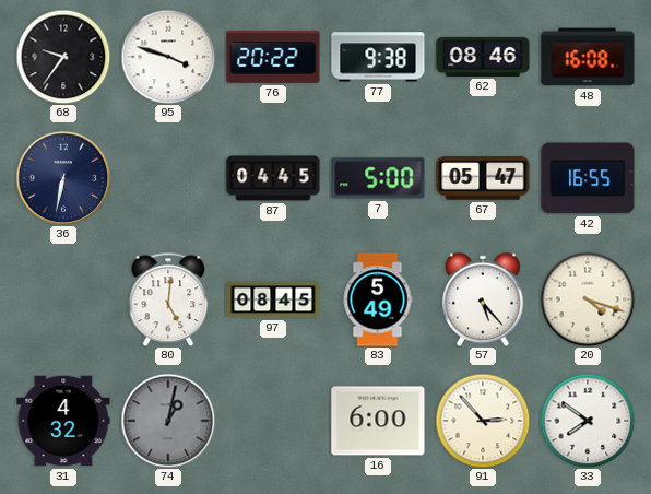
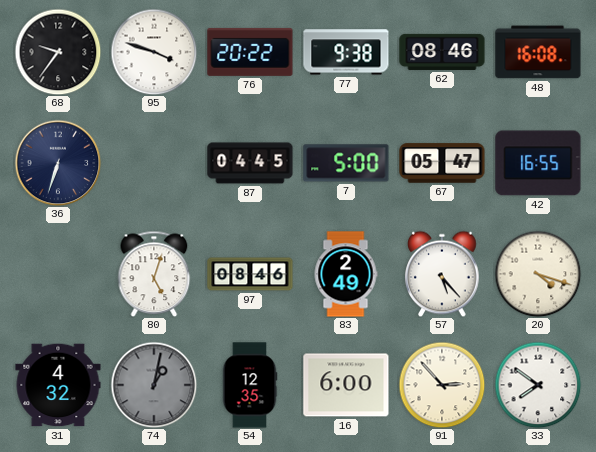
36: 6:32 -> 6:33
80: 5:01 -> 5:03
97: 08:45 -> 08:46
83: 5:49 -> 2:49
54: none -> 12:35
